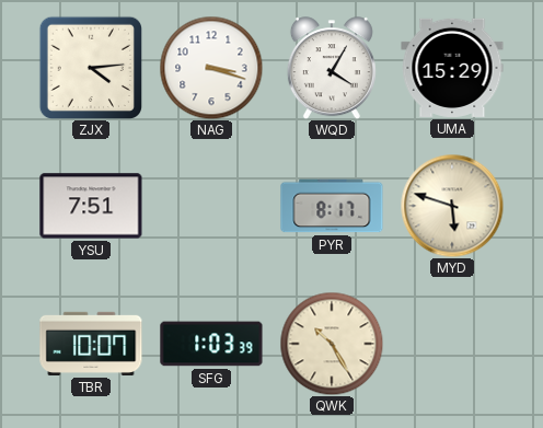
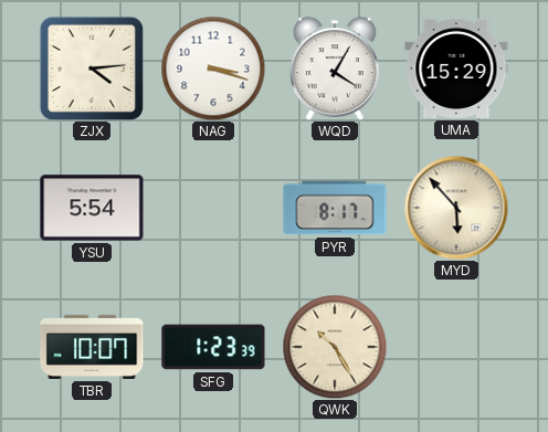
YSU: 7:51 -> 5:54
MYD: 5:48 -> 5:53
SFG: 1:03 -> 1:23
